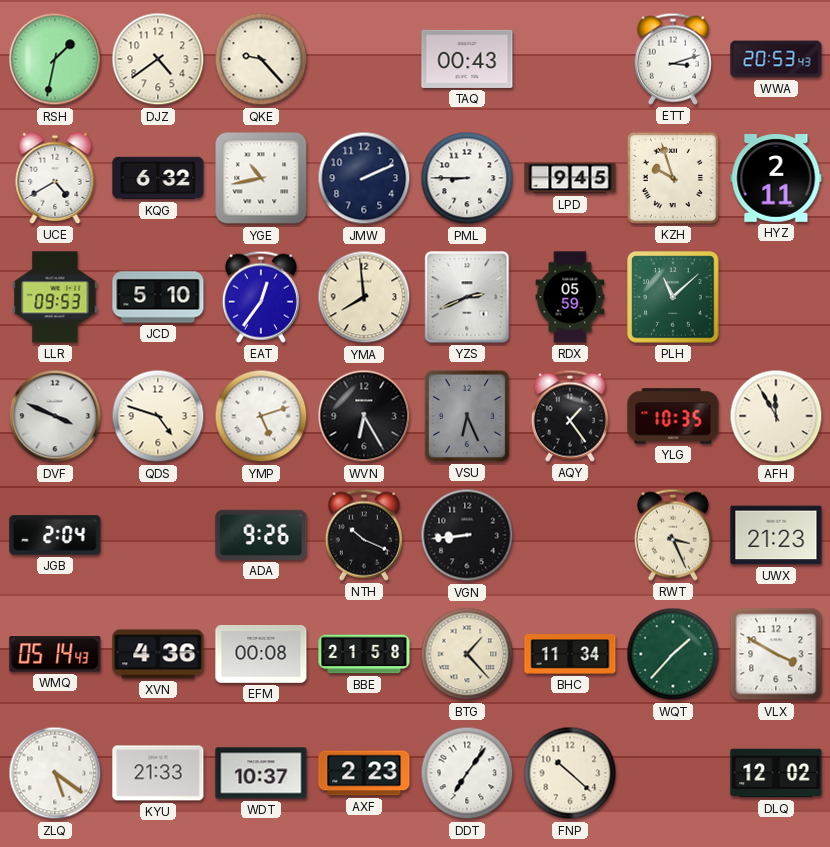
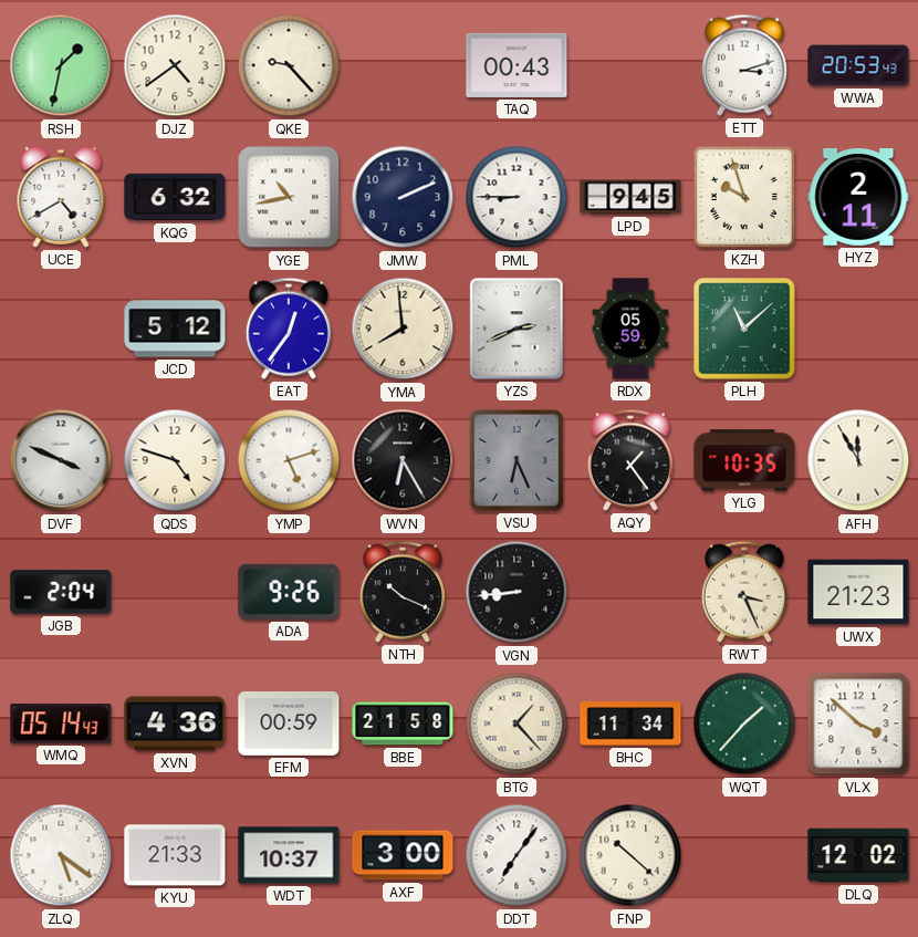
LLR: 09:53 -> none
JCD: 5:10 -> 5:12
EFM: 00:08 -> 00:59
VLX: 3:50 -> 3:52
AXF: 2:23 -> 3:00
